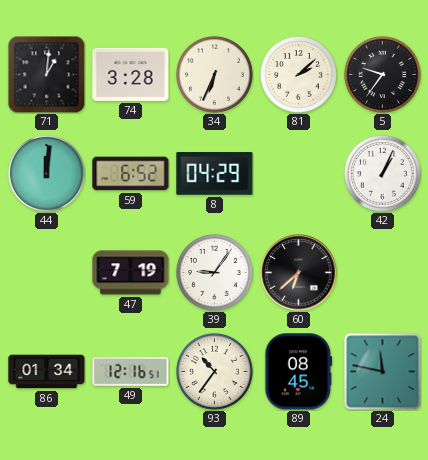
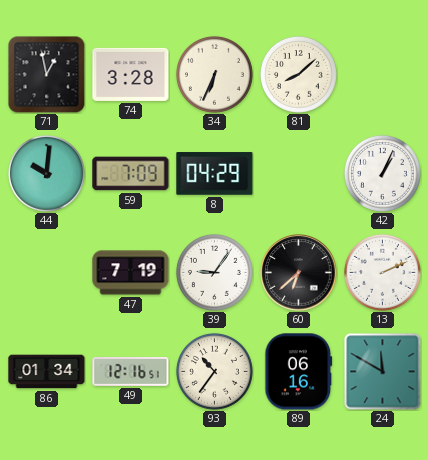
71: 1:01 -> 12:58
81: 2:08 -> 8:08
5: 9:36 -> none
44: 12:01 -> 10:01
59: 6:52 -> 7:09
13: none -> 2:11
89: 08:45 -> 06:16
24: 11:47 -> 11:50
